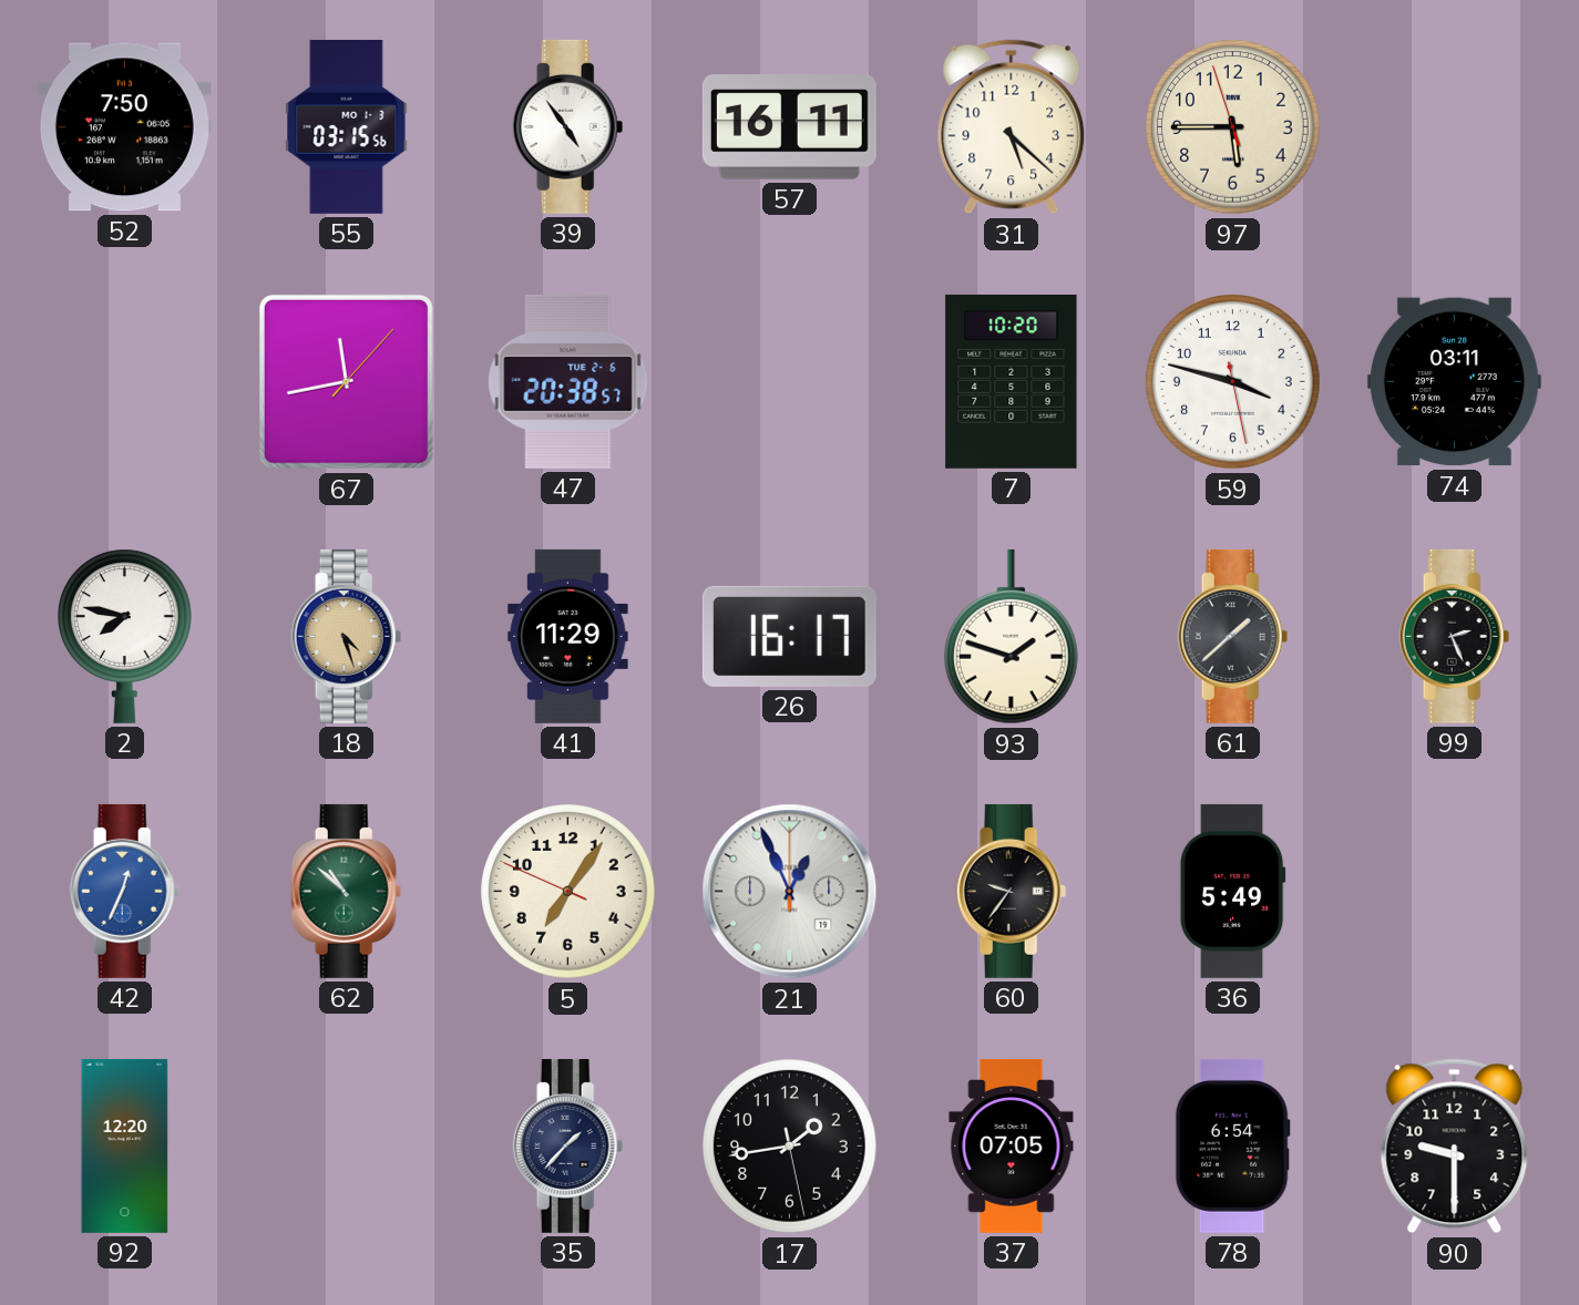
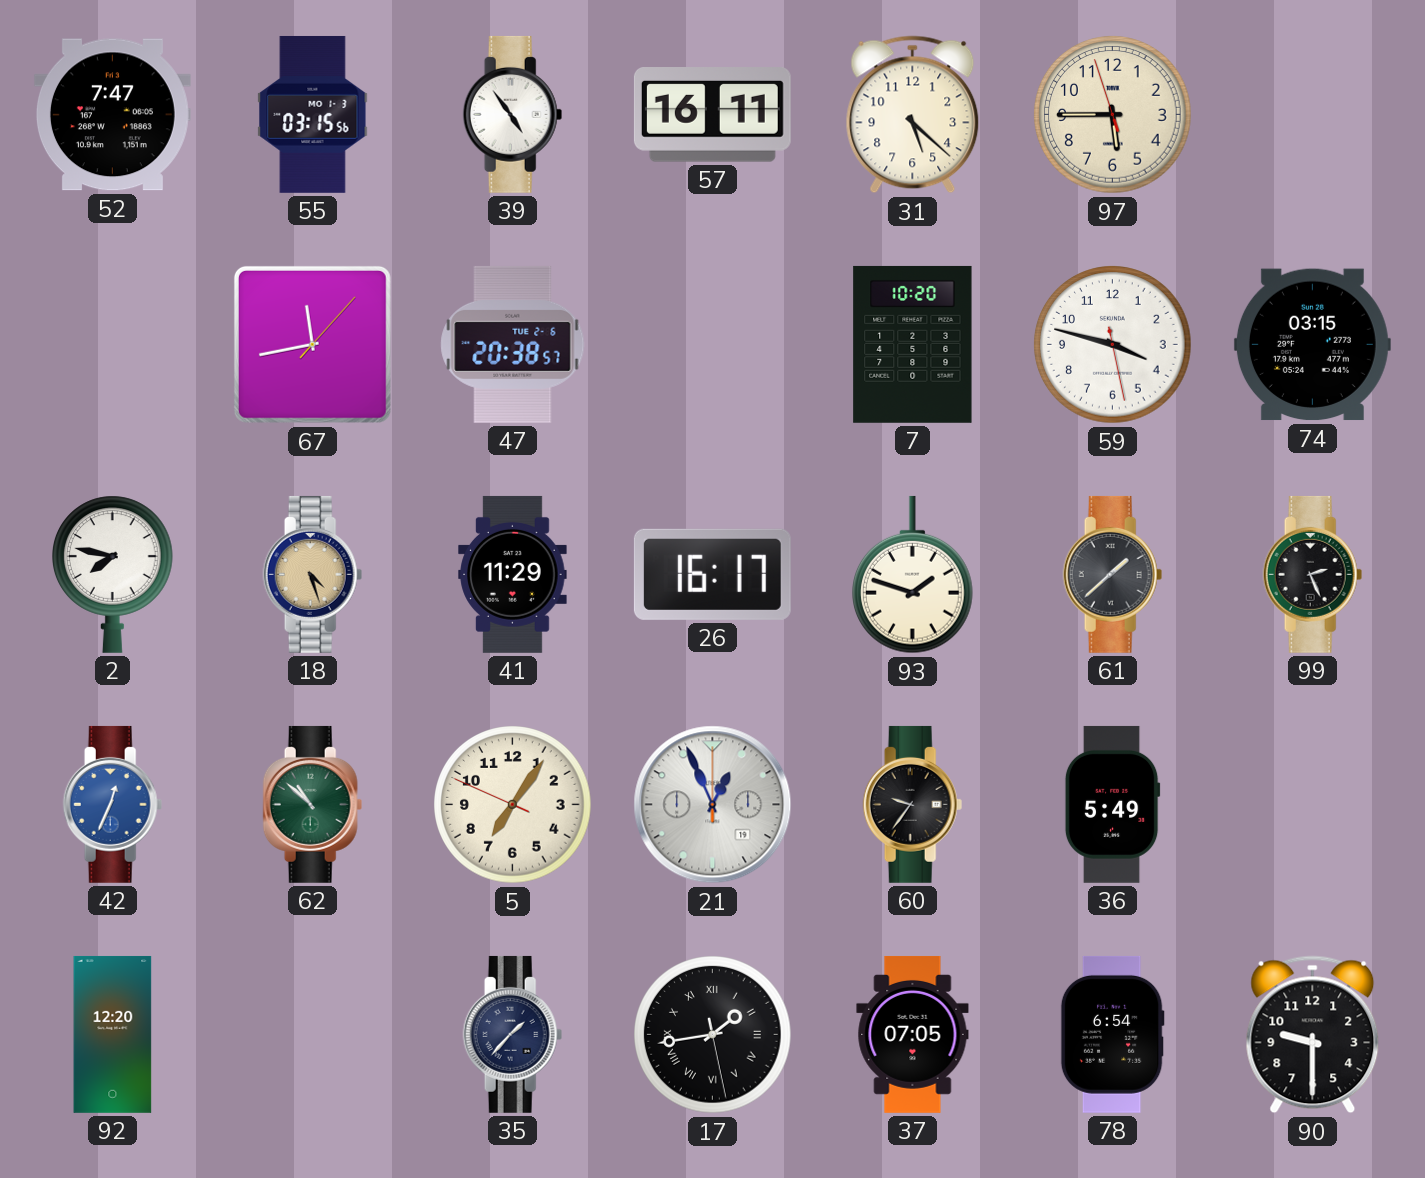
52: 7:50 -> 7:47
74: 03:11 -> 03:15
17 numerals: Arabic -> Roman
